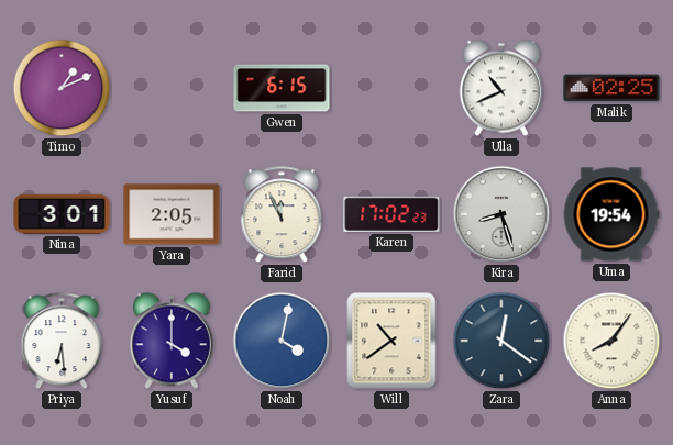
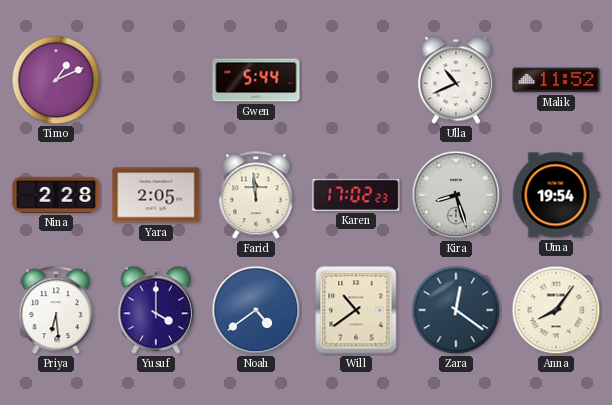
Gwen: 6:15 -> 5:44
Malik: 02:25 -> 11:52
Nina: 3:01 -> 2:28
Farid: 11:56 -> 11:59
Noah: 4:02 -> 4:39
